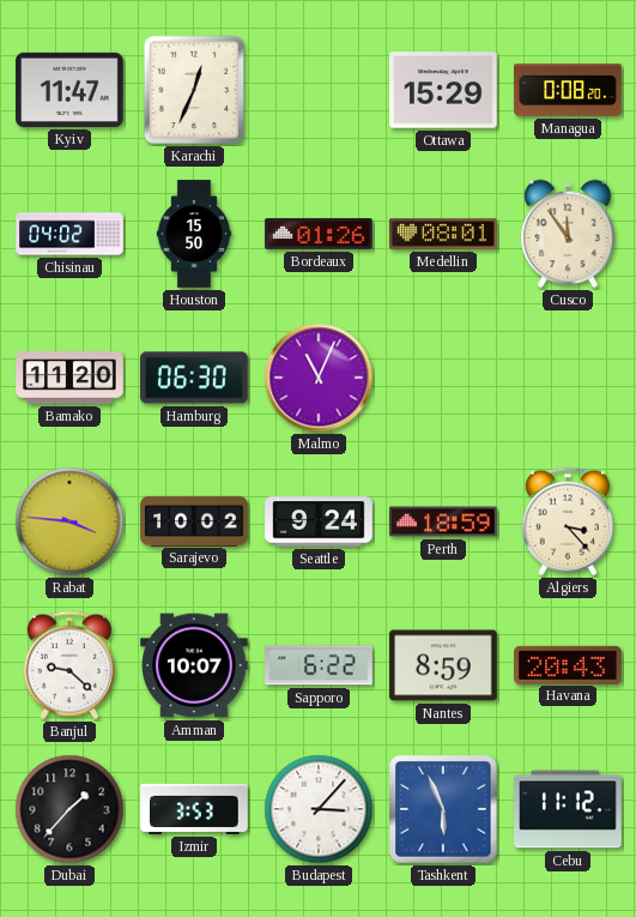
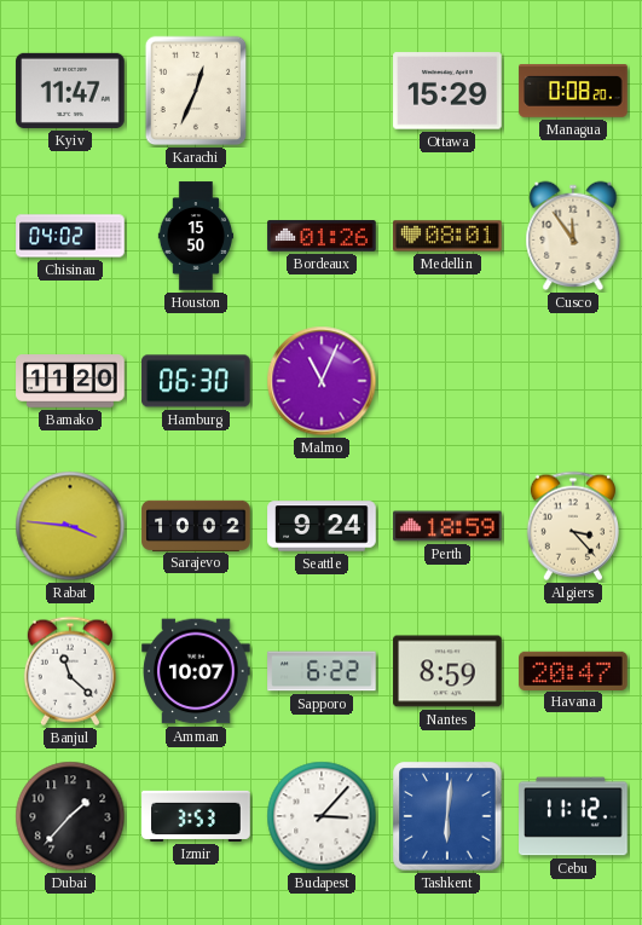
Banjul: 9:22 -> 11:22
Havana: 20:43 -> 20:47
Tashkent: 5:56 -> 6:01
